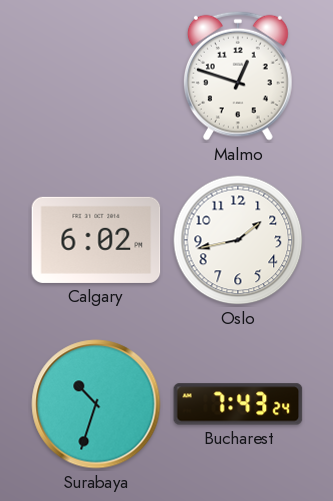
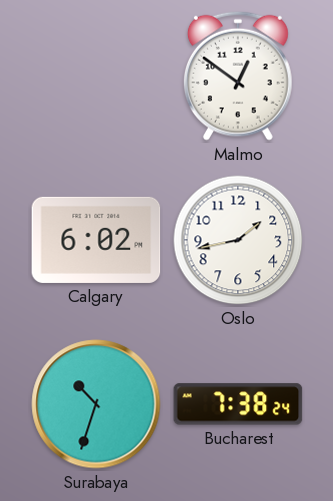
Malmo: 12:48 -> 12:51
Bucharest: 7:43 -> 7:38
